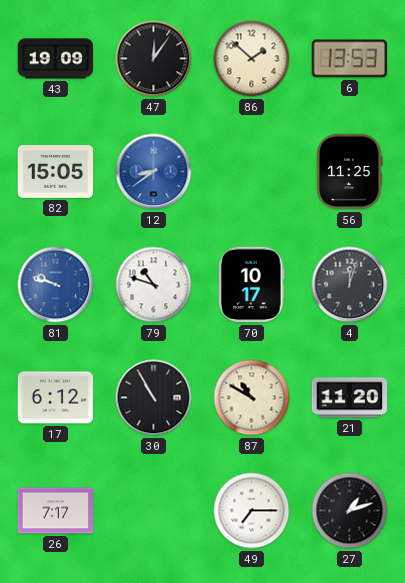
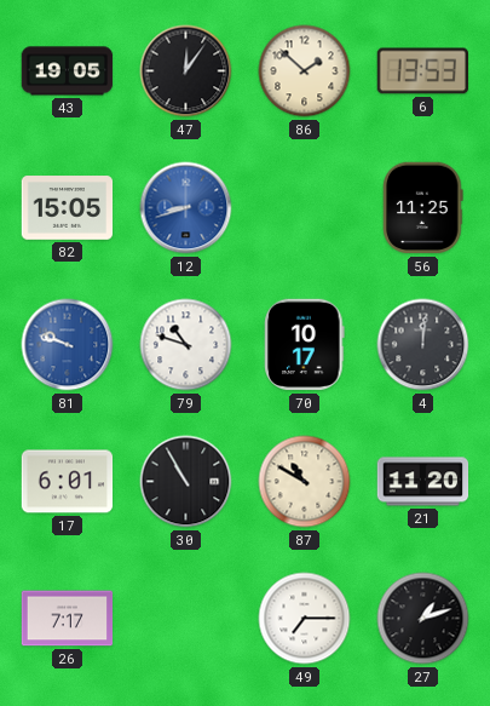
43: 19:09 -> 19:05
12: 8:39 -> 8:42
4: 12:03 -> 12:01
17: 6:12 -> 6:01
